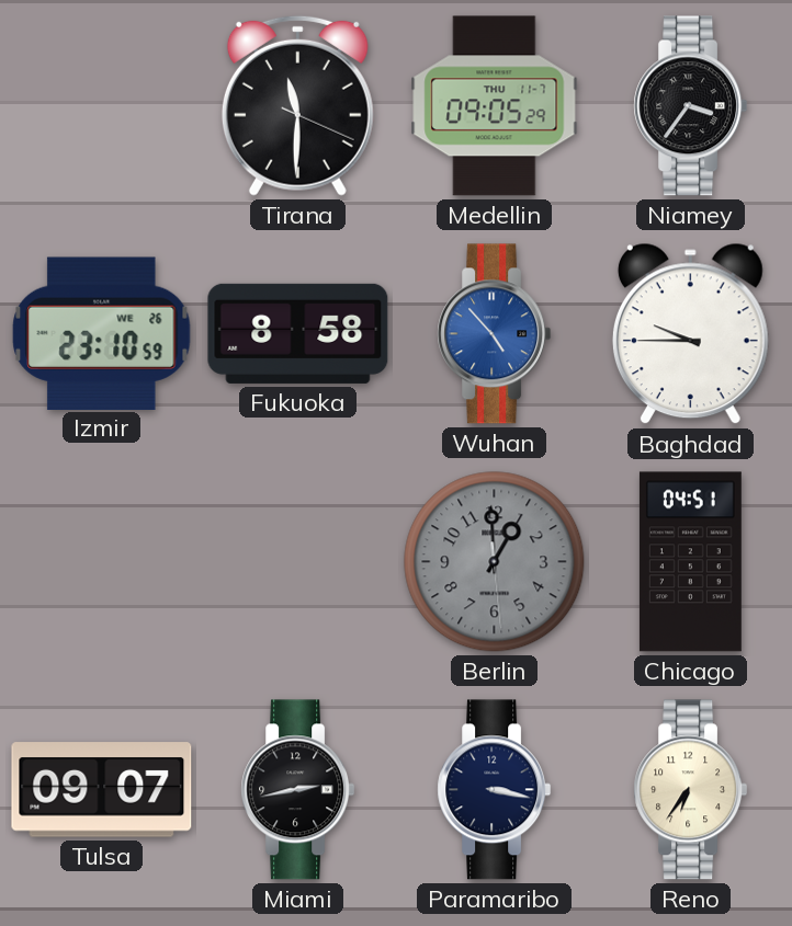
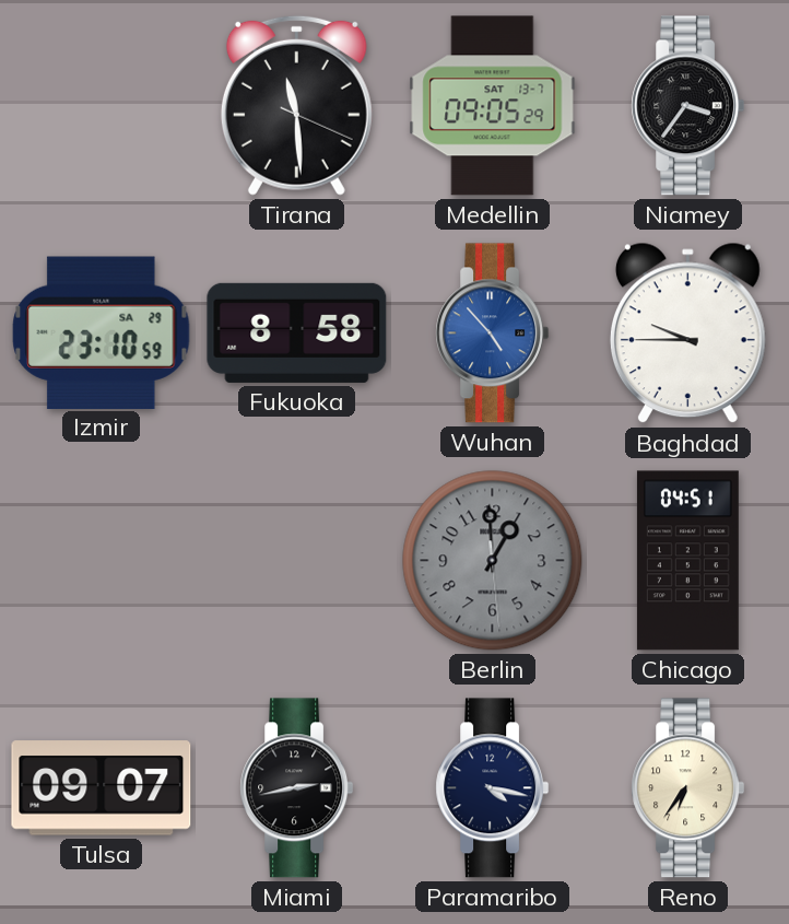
Tirana: 11:30 -> 11:29
Medellin date: THU 11-7 -> SAT 13-7
Izmir date: WE 26 -> SA 29
Paramaribo: 3:17 -> 4:17
